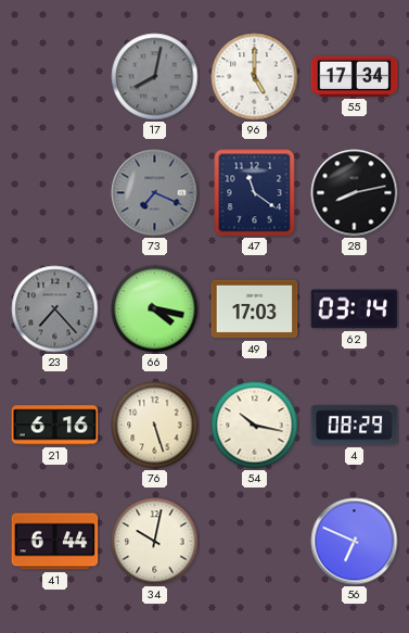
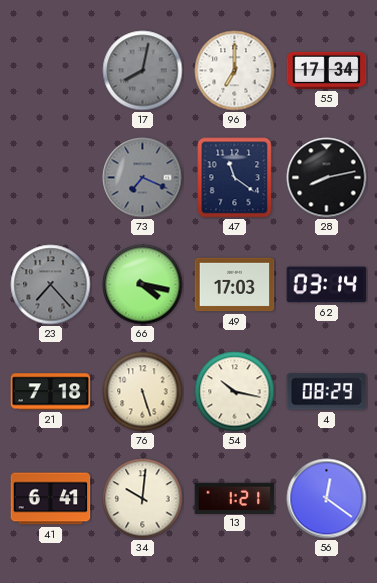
96: 5:00 -> 7:00
21: 6:16 -> 7:18
41: 6:44 -> 6:41
34: 10:02 -> 10:01
13: none -> 1:21
56: 6:49 -> 12:21
